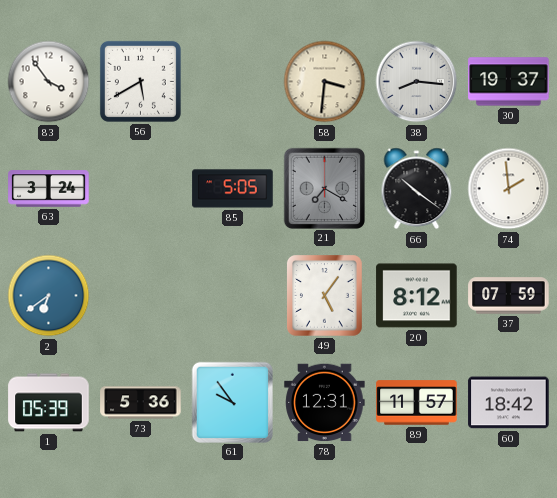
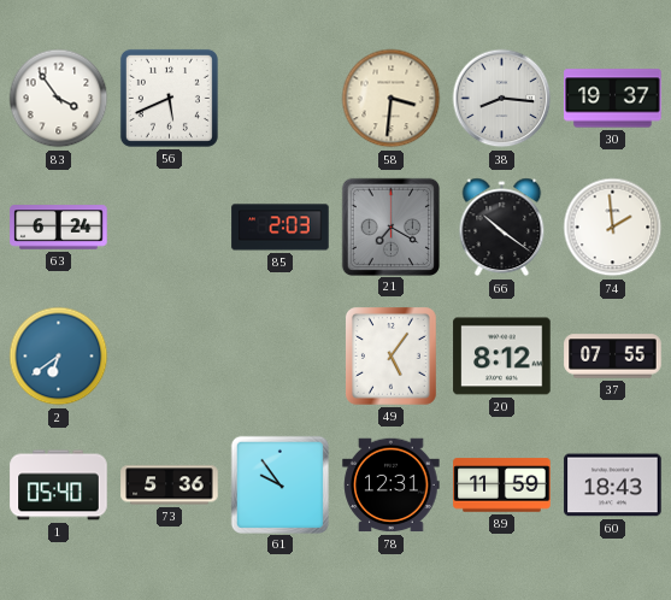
56: 5:40 -> 5:41
63: 3:24 -> 6:24
85: 5:05 -> 2:03
37: 07:59 -> 07:55
1: 05:39 -> 05:40
89: 11:57 -> 11:59
60: 18:42 -> 18:43
